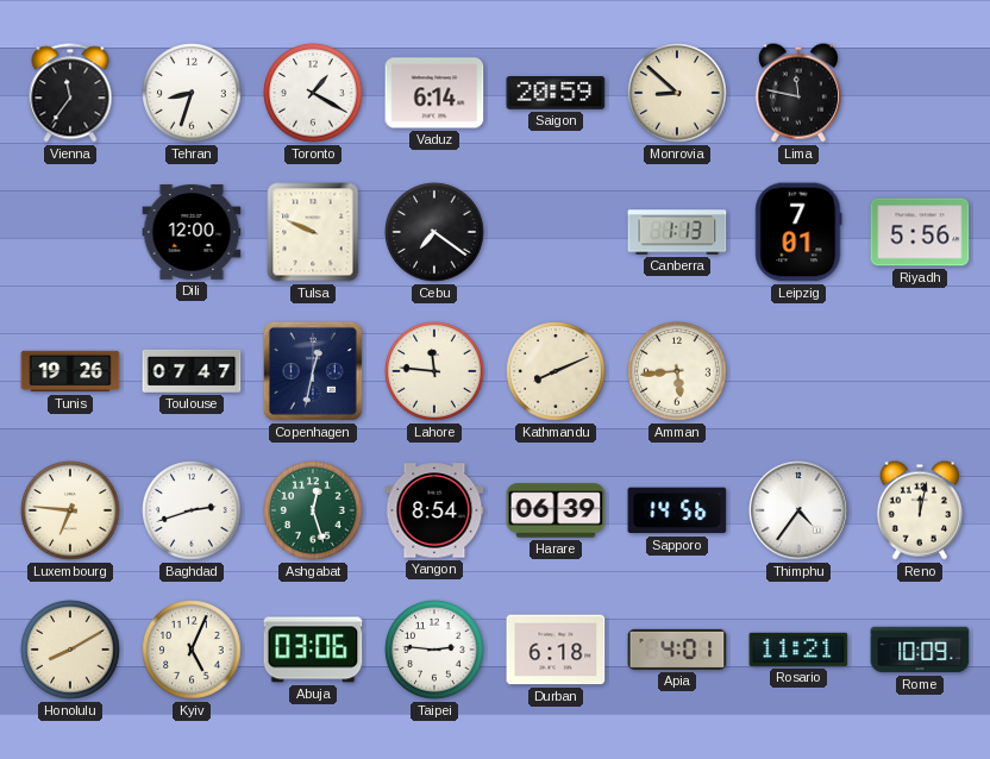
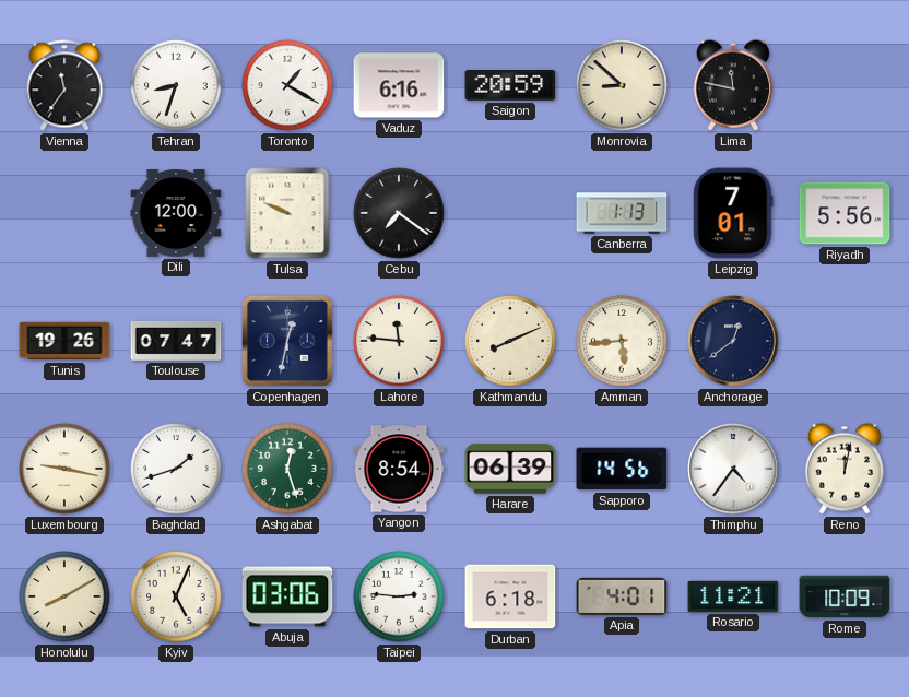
Vaduz: 6:14 -> 6:16
Anchorage: none -> 12:39
Luxembourg: 6:46 -> 9:17
Baghdad: 2:42 -> 1:42
